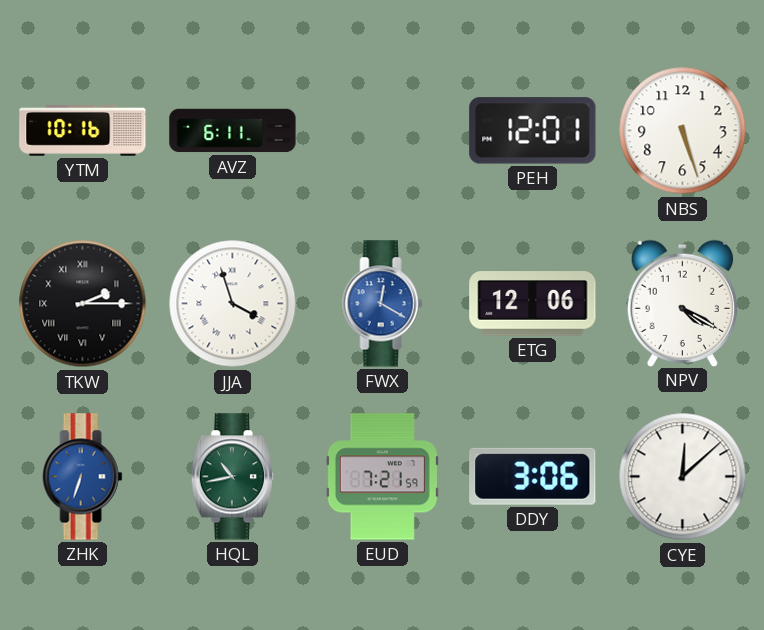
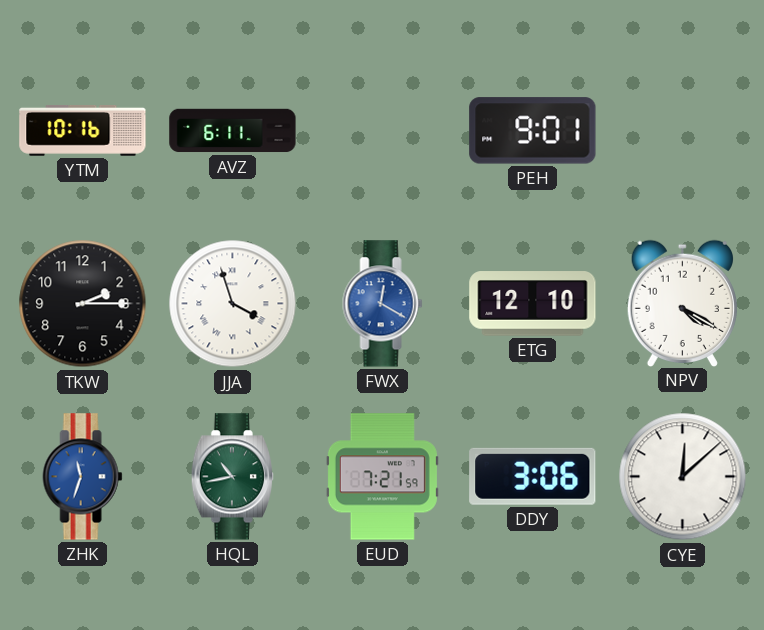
PEH: 12:01 -> 9:01
NBS: 5:27 -> none
TKW numerals: Roman -> Arabic
ETG: 12:06 -> 12:10
ZHK: 6:33 -> 11:33
